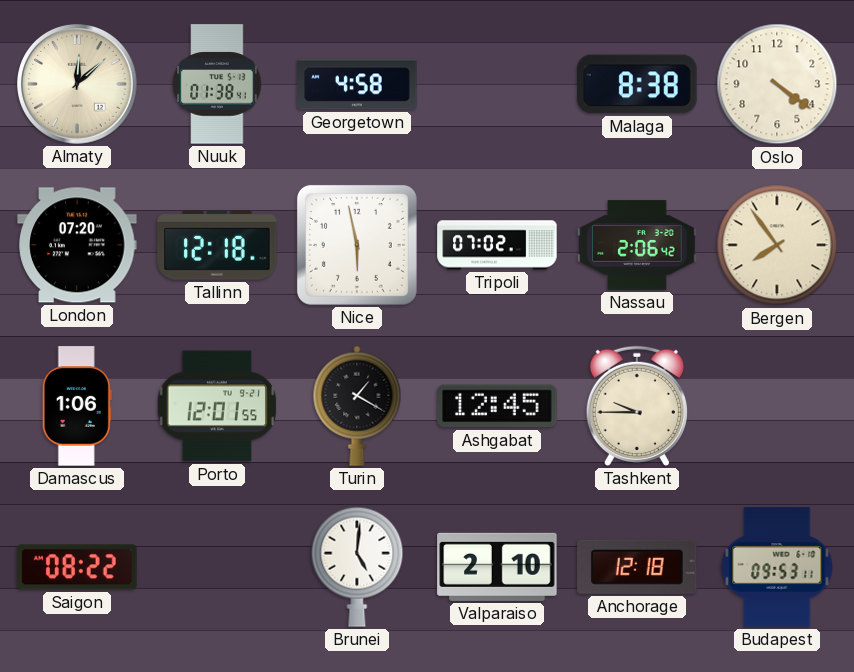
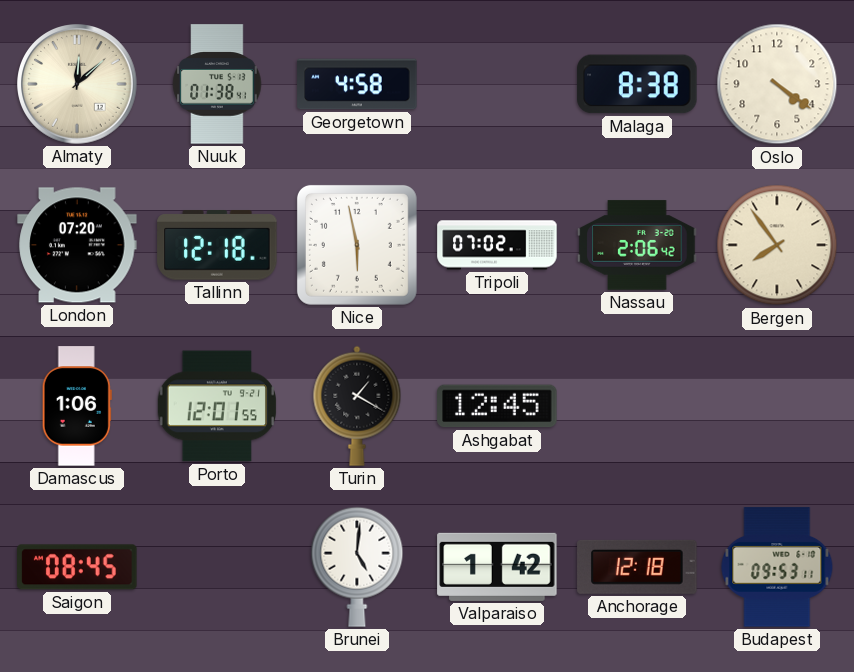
Tashkent: 9:45 -> none
Saigon: 08:22 -> 08:45
Valparaiso: 2:10 -> 1:42
